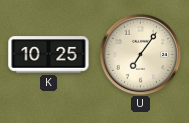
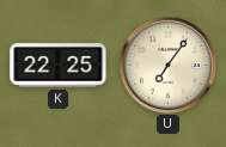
K: 10:25 -> 22:25
